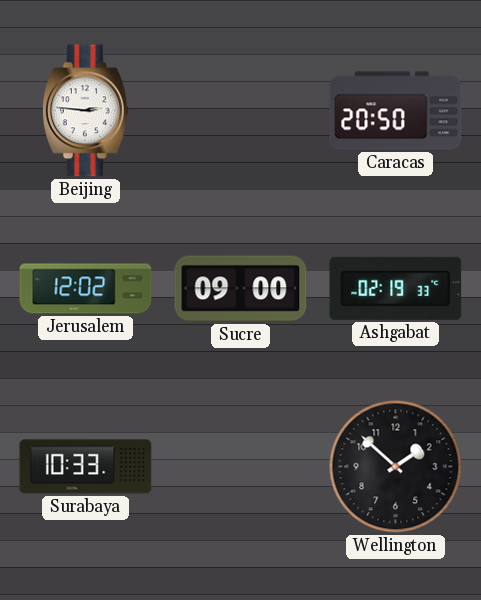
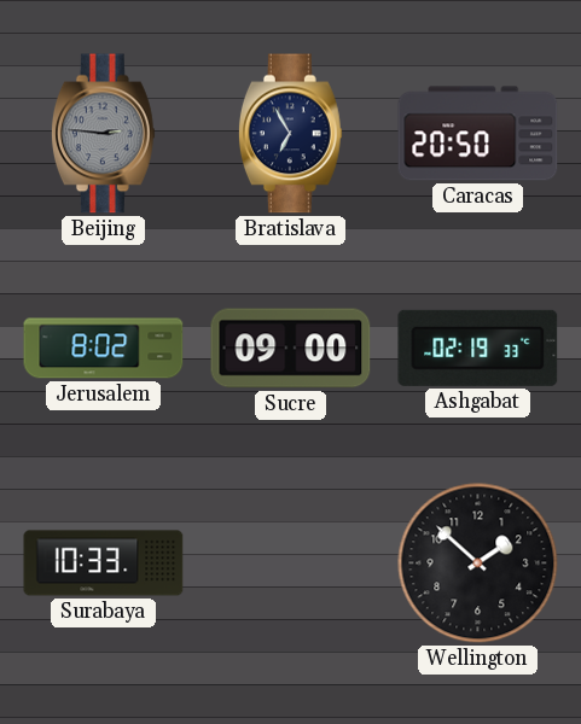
Beijing dial: white -> grey
Bratislava: none -> 6:55
Jerusalem: 12:02 -> 8:02
